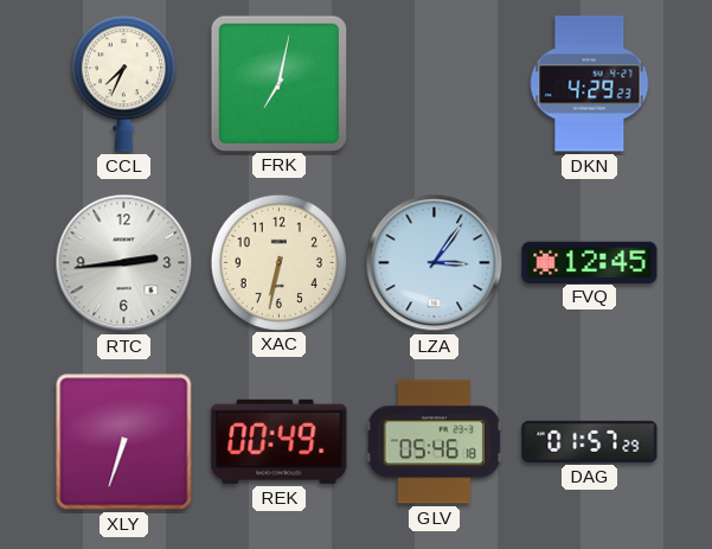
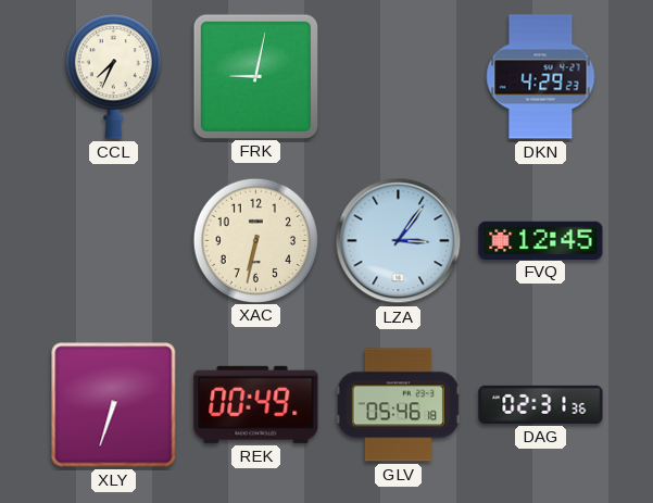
FRK: 7:02 -> 9:02
RTC: 2:44 -> none
DAG: 01:57 -> 02:31
